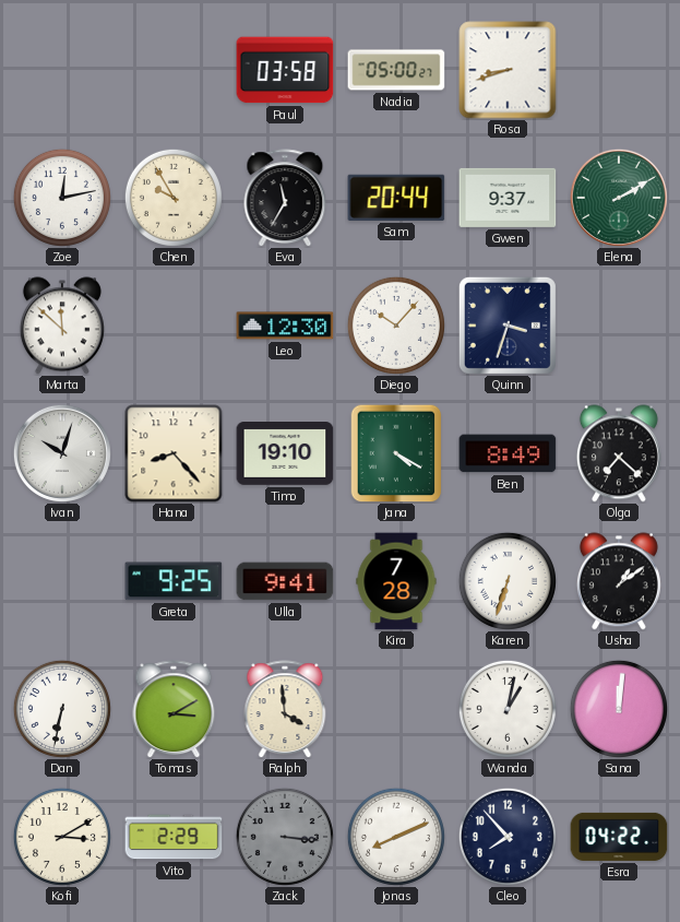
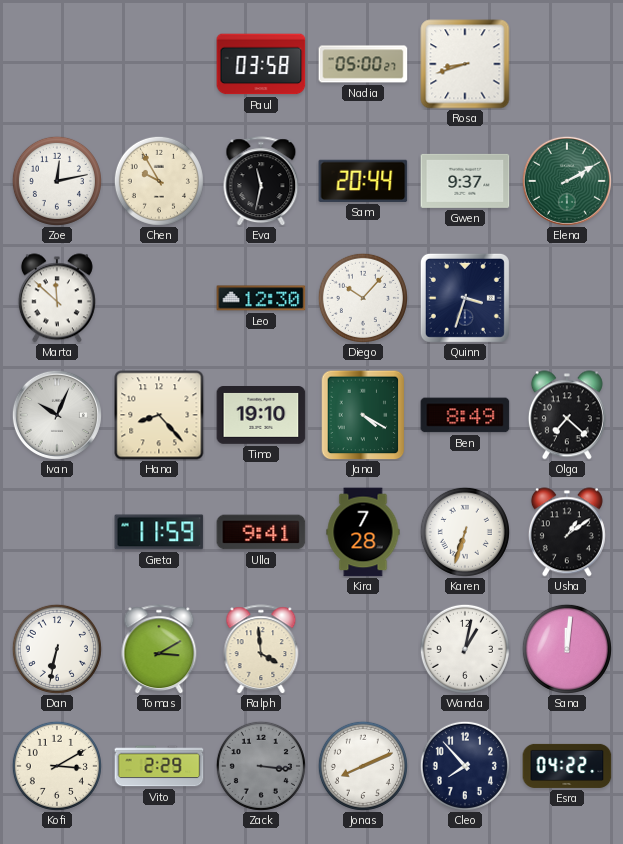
Eva: 11:35 -> 11:32
Ivan: 10:03 -> 10:04
Greta: 9:25 -> 11:59
